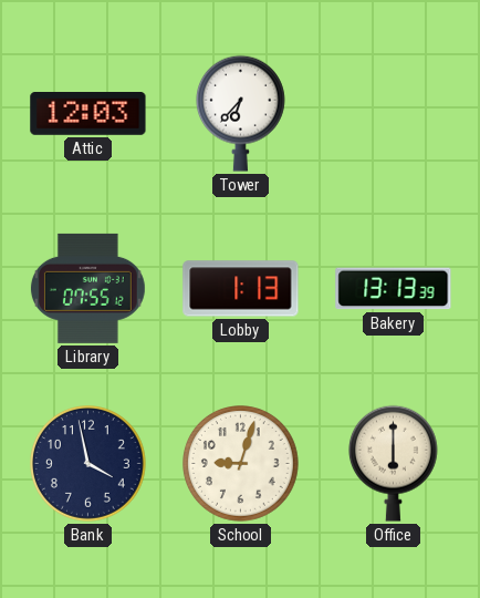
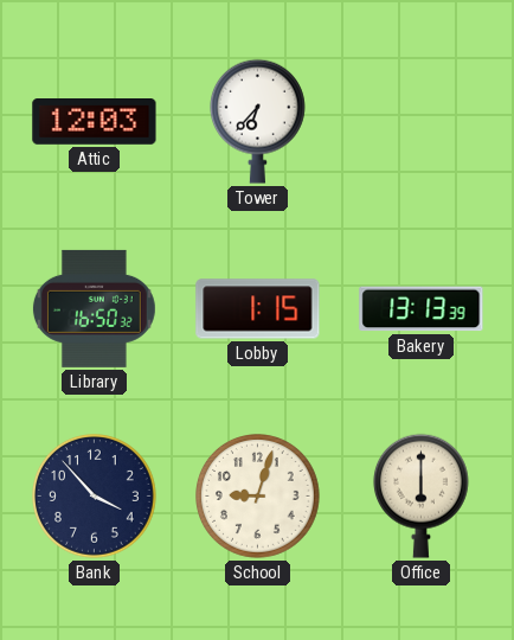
Library: 07:55 -> 16:50
Lobby: 1:13 -> 1:15
Bank: 3:58 -> 3:53
